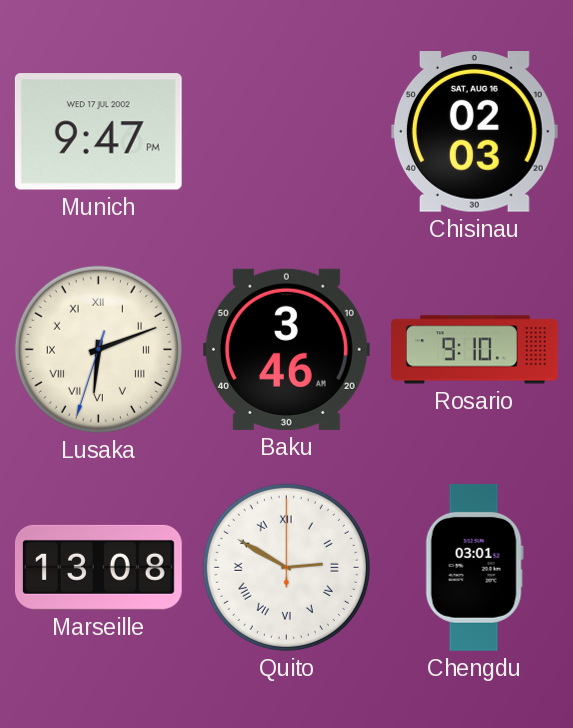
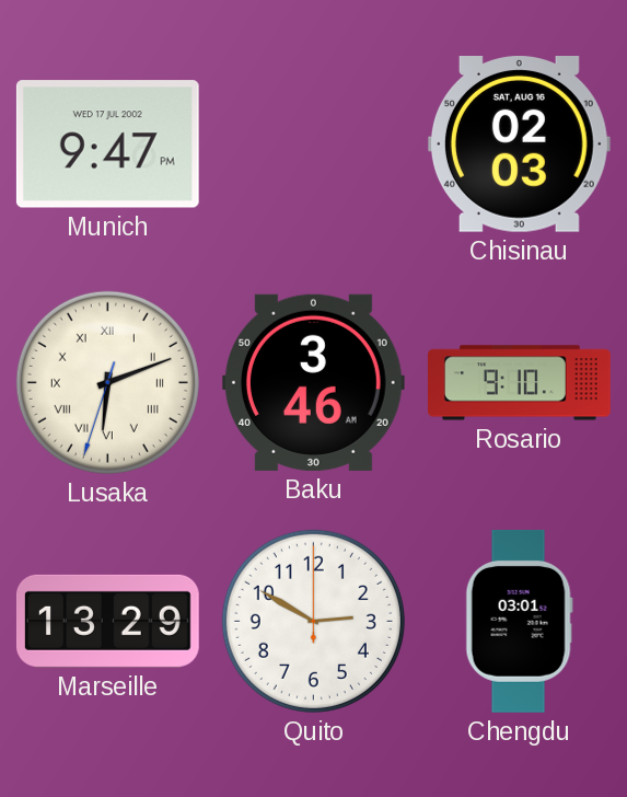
Marseille: 13:08 -> 13:29
Quito numerals: Roman -> Arabic
